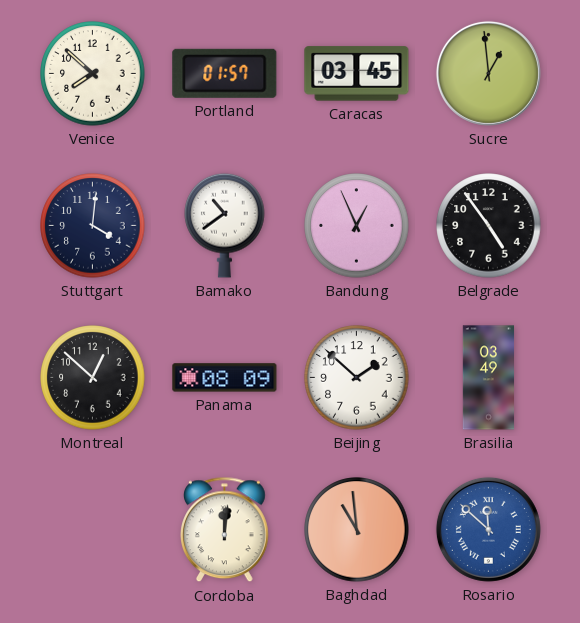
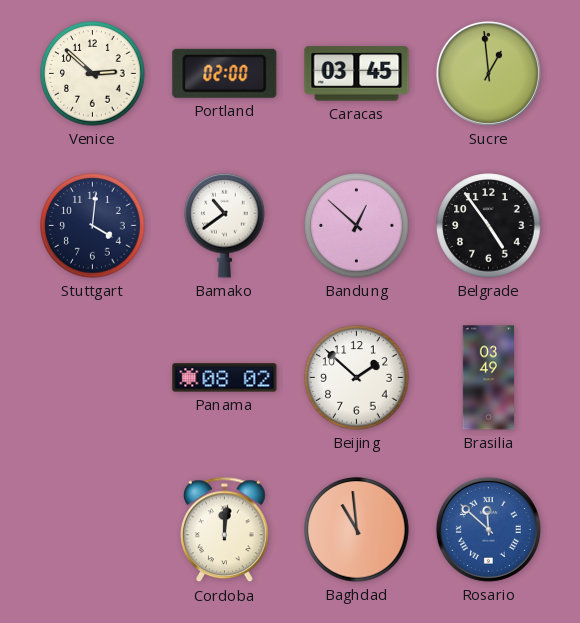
Venice: 7:52 -> 2:52
Portland: 01:57 -> 02:00
Bandung: 12:56 -> 12:52
Montreal: 12:52 -> none
Panama: 08:09 -> 08:02
